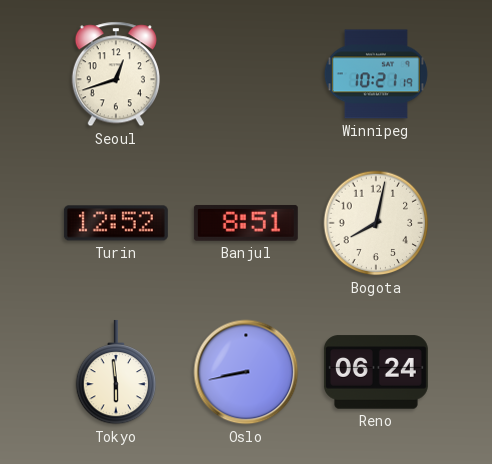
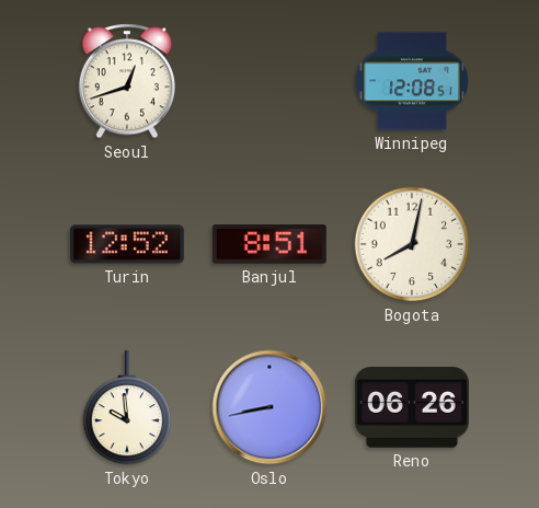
Winnipeg: 10:21 -> 12:08
Tokyo: 5:59 -> 9:59
Reno: 06:24 -> 06:26
